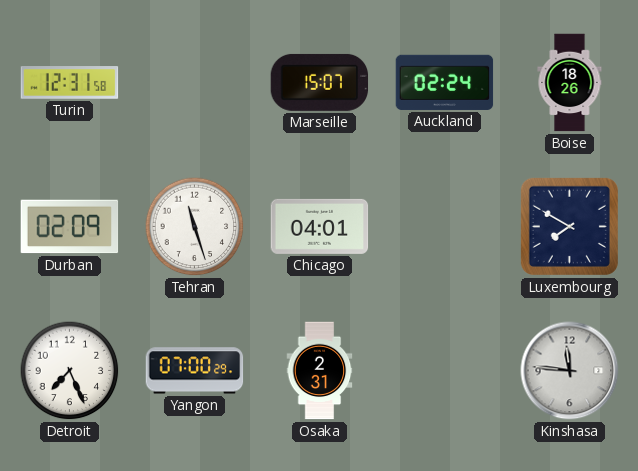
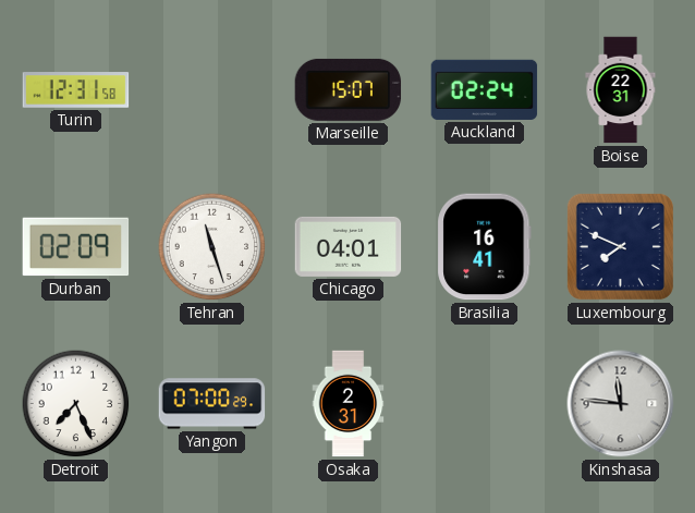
Boise: 18:26 -> 22:31
Brasilia: none -> 16:41
Luxembourg: 7:50 -> 7:49
